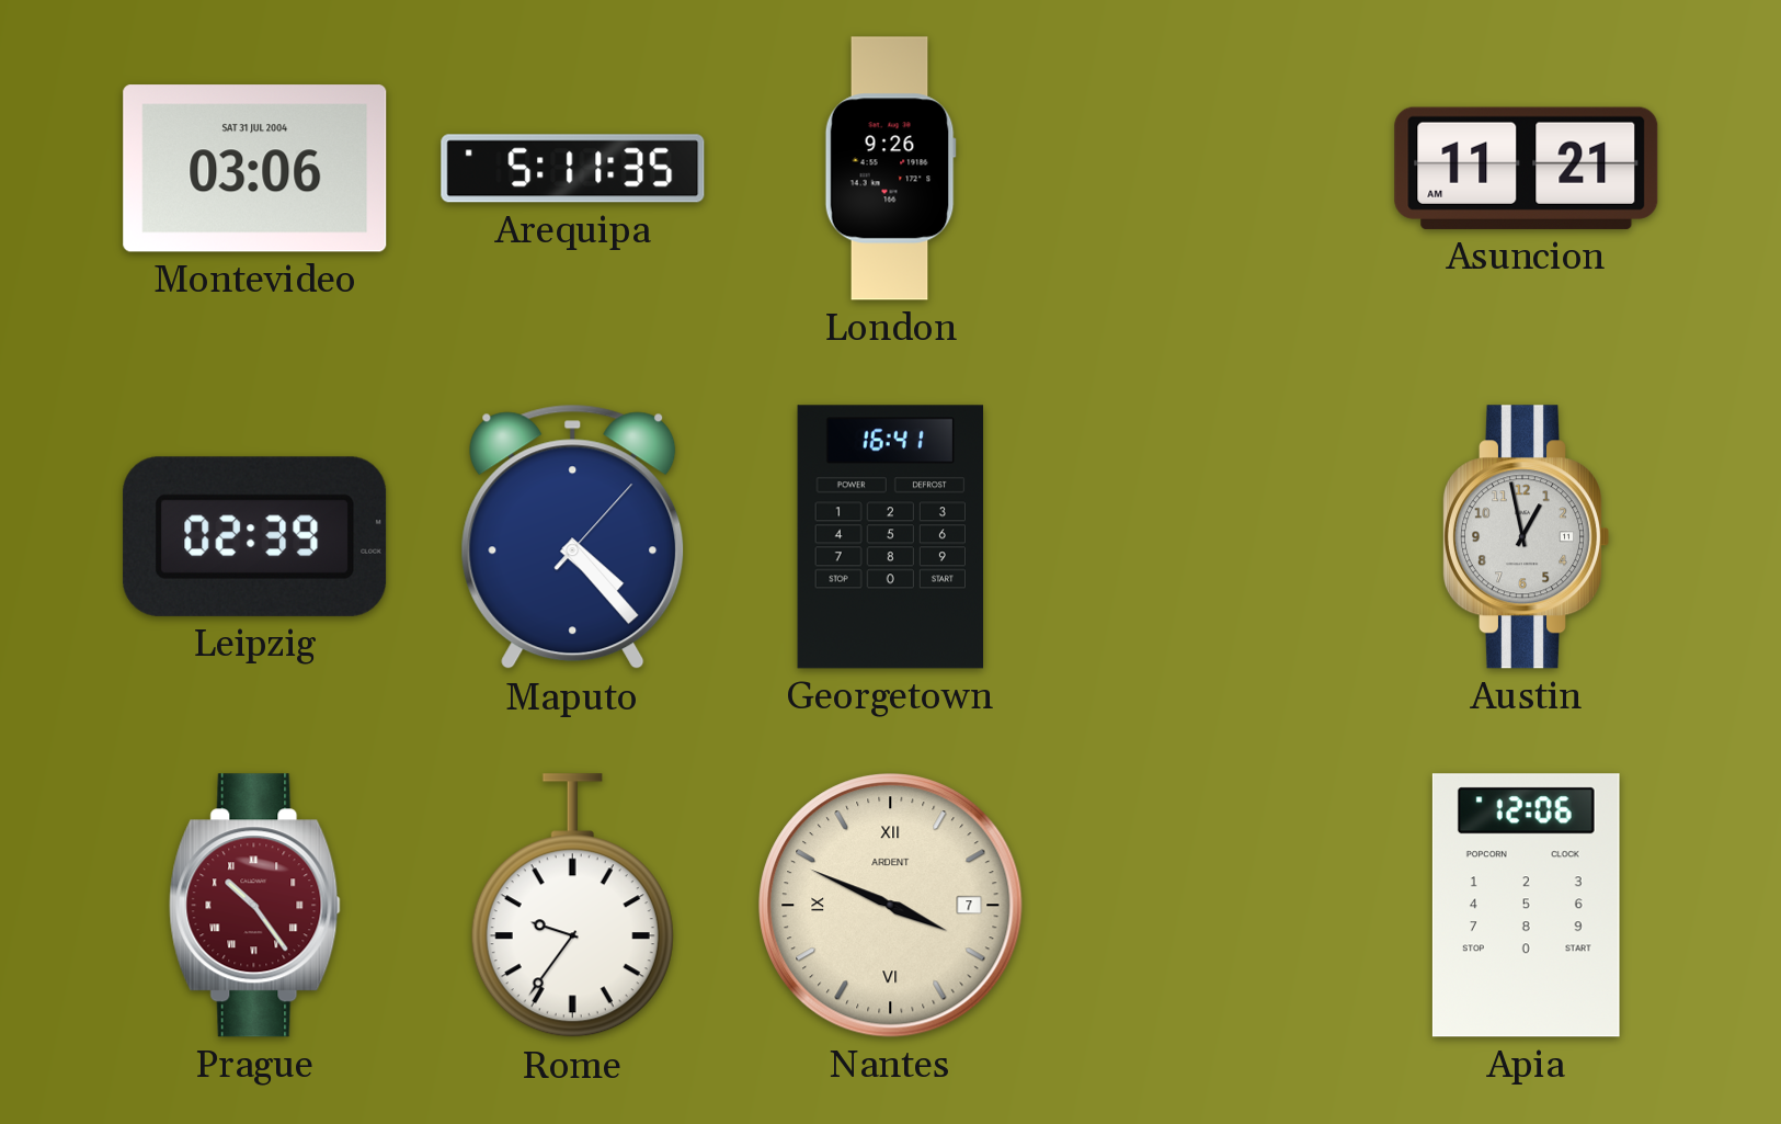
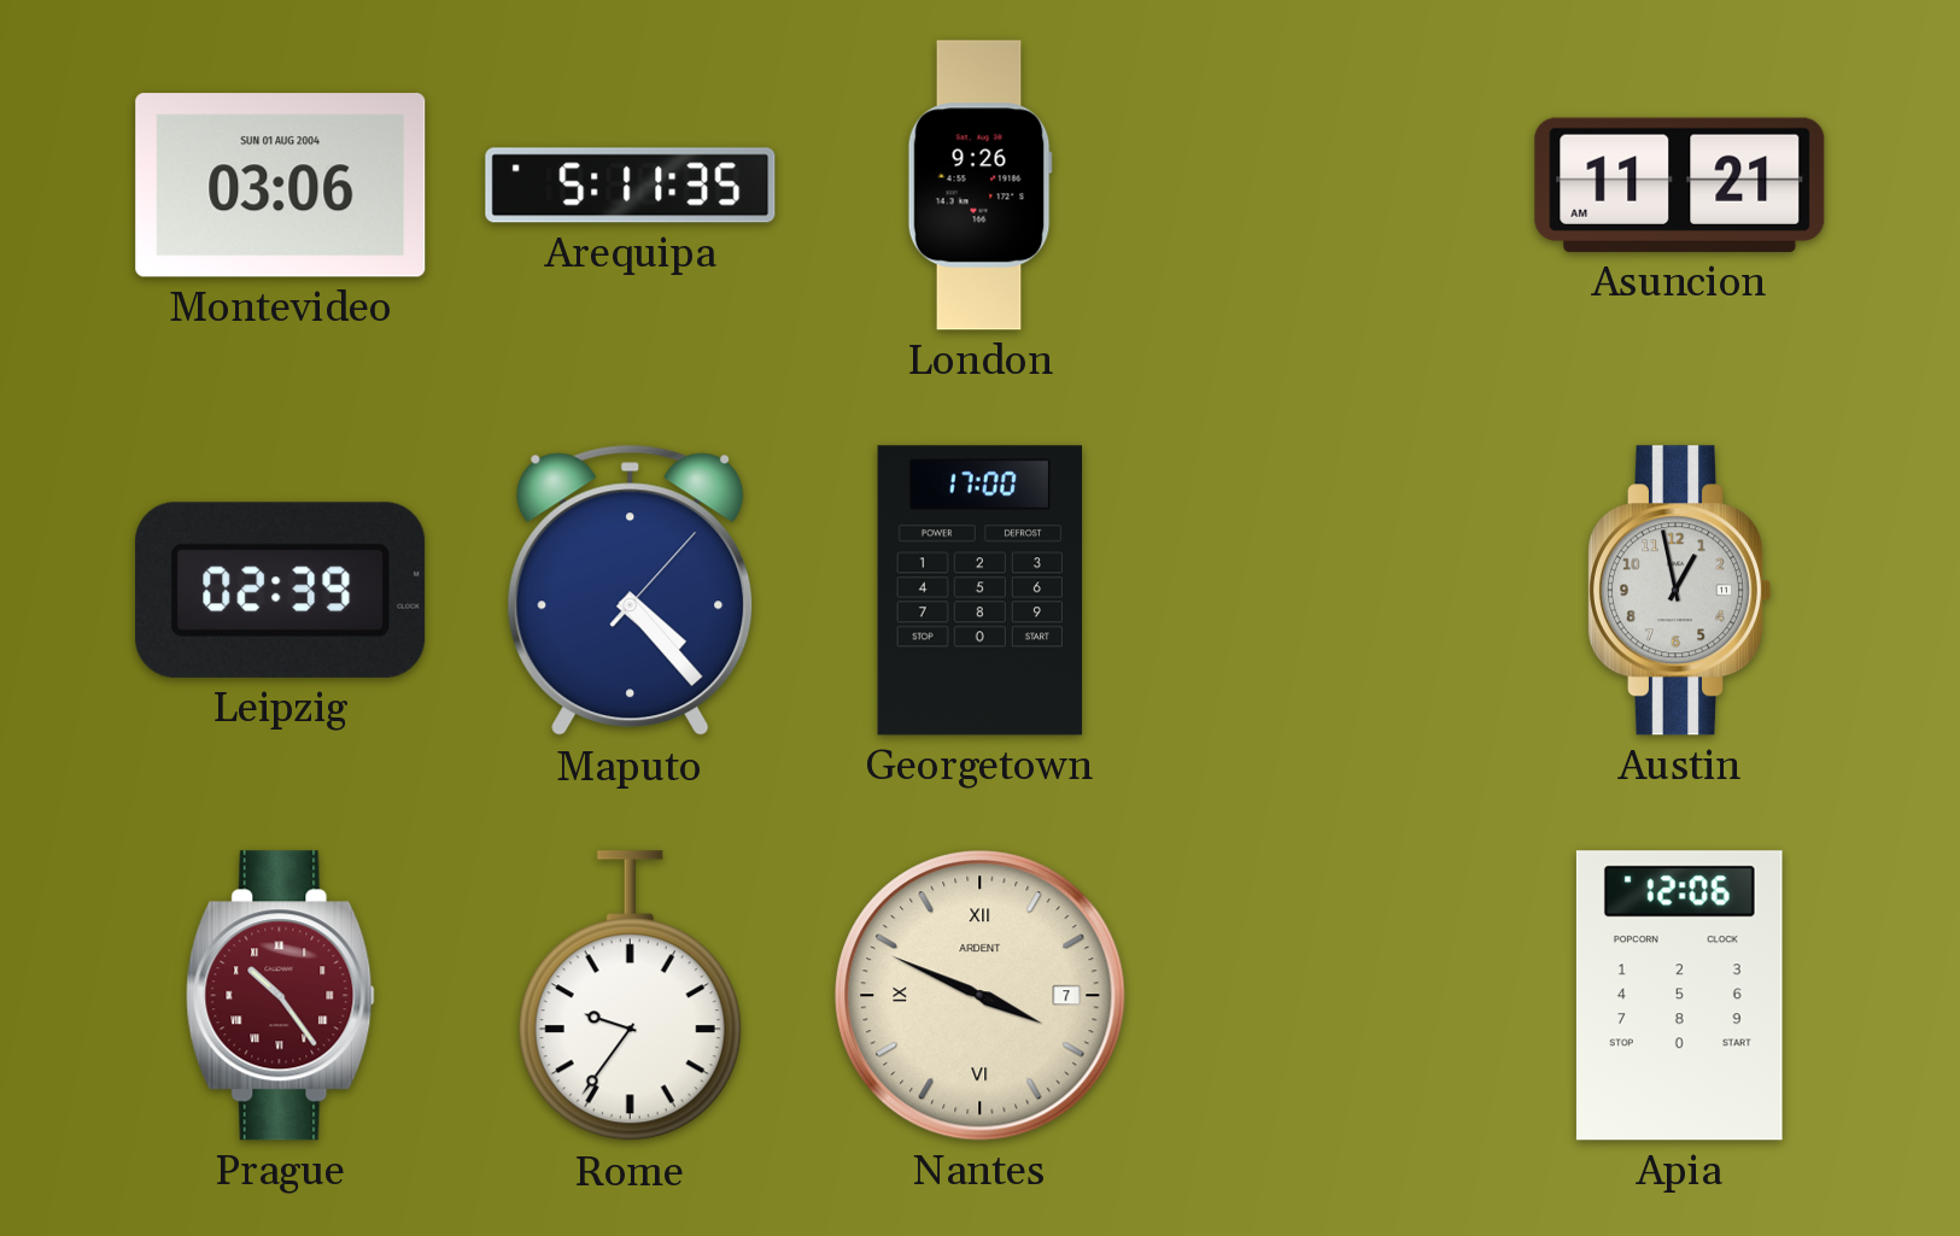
Montevideo date: SAT 31 JUL 2004 -> SUN 01 AUG 2004
Georgetown: 16:41 -> 17:00
